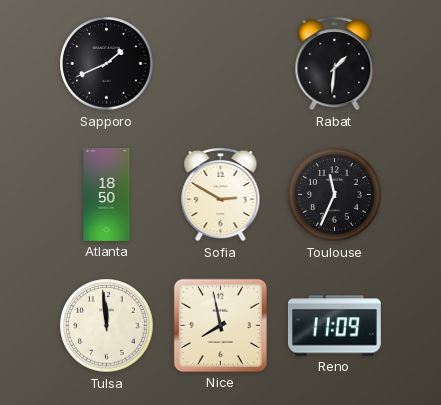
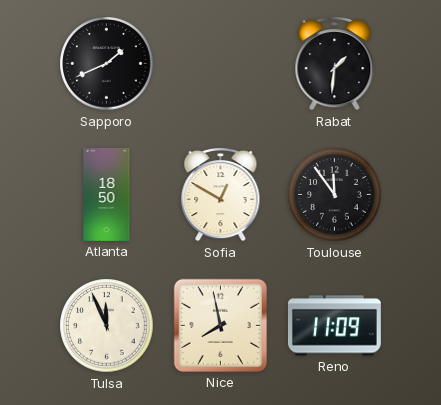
Sofia: 2:50 -> 12:50
Toulouse: 11:34 -> 11:54
Tulsa: 11:59 -> 11:56
